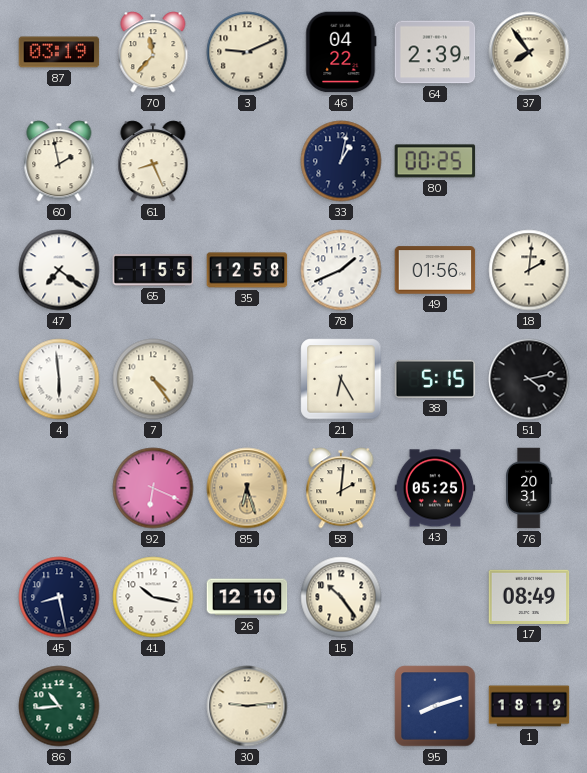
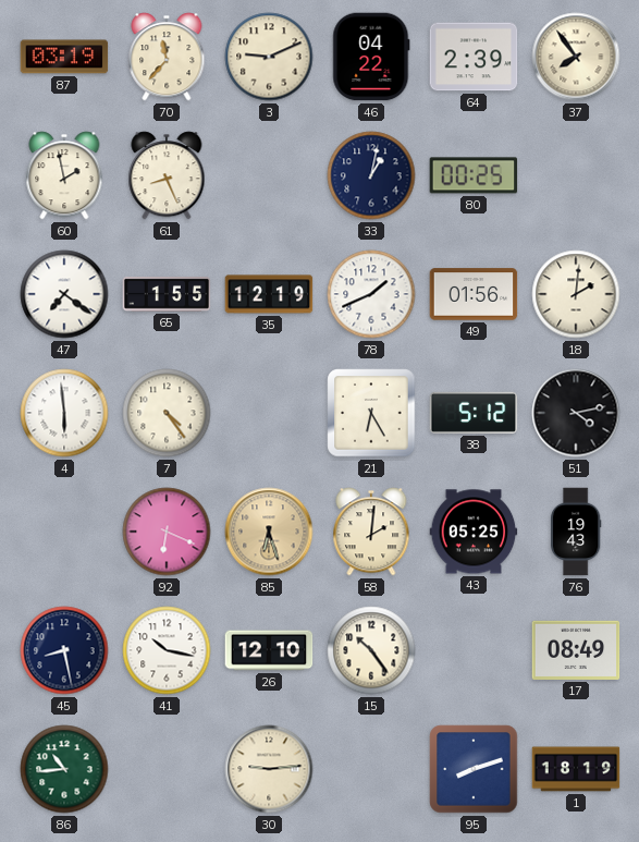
35: 12:58 -> 12:19
38: 5:15 -> 5:12
76: 20:31 -> 19:43
